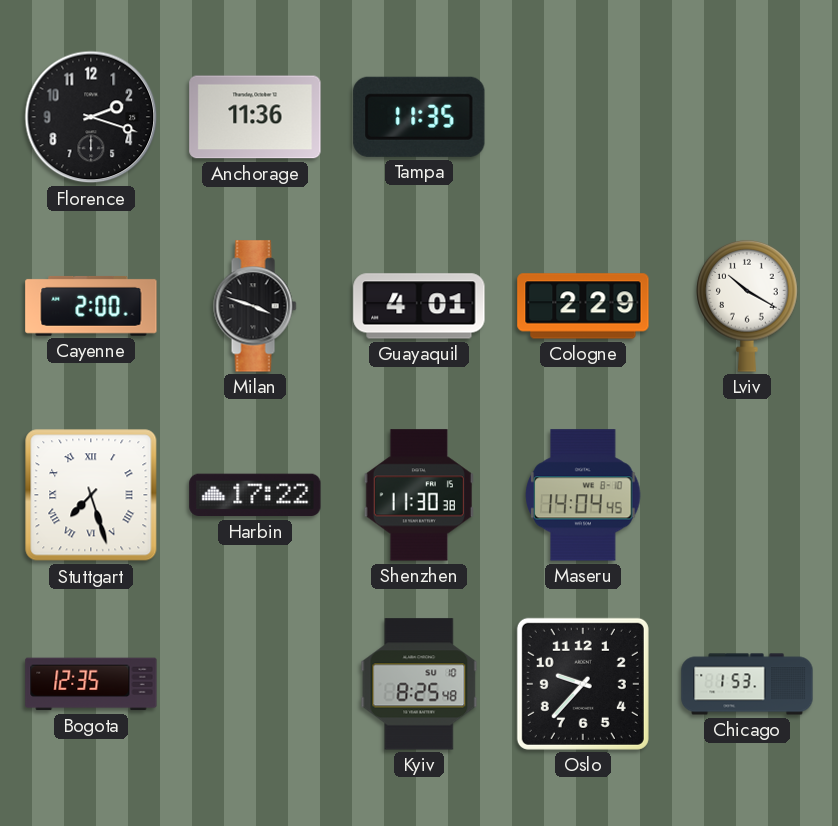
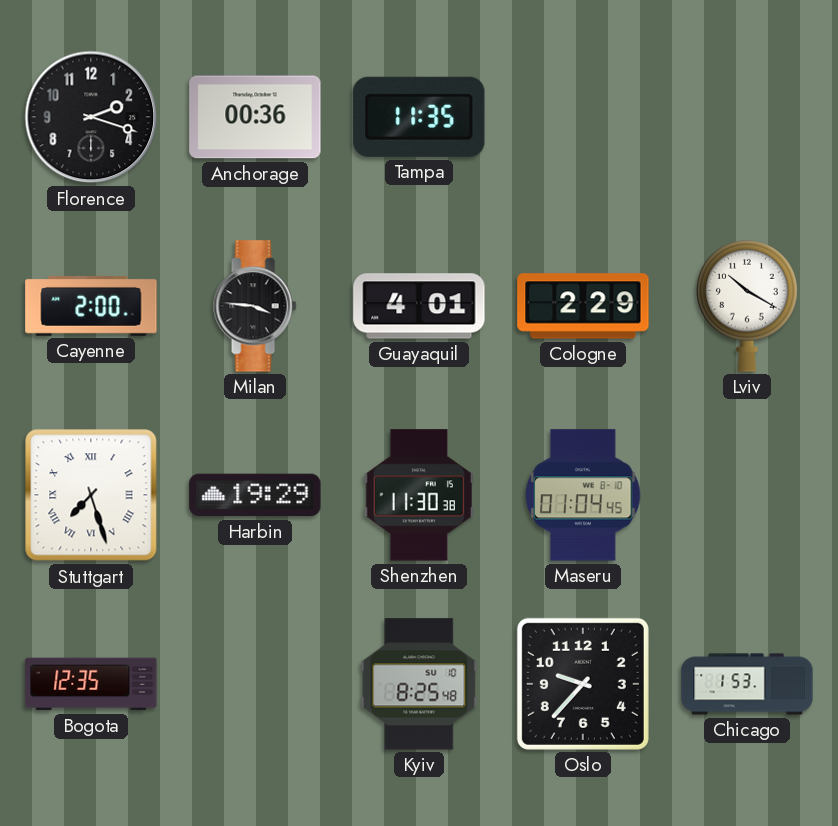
Anchorage: 11:36 -> 00:36
Milan: 3:48 -> 3:46
Harbin: 17:22 -> 19:29
Maseru: 14:04 -> 01:04
